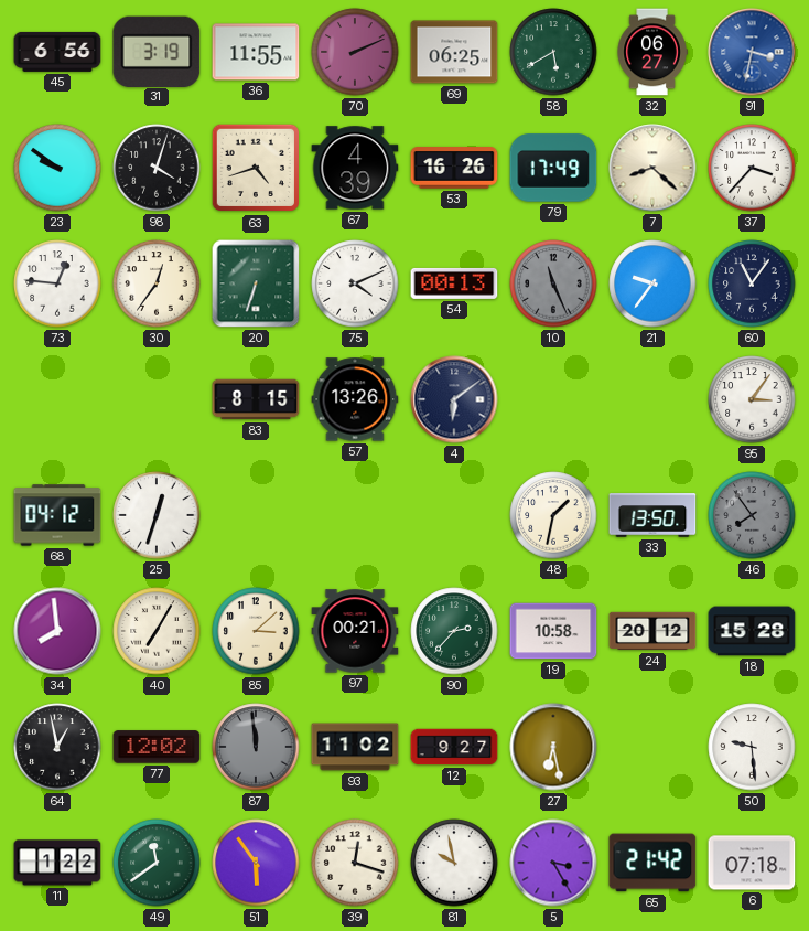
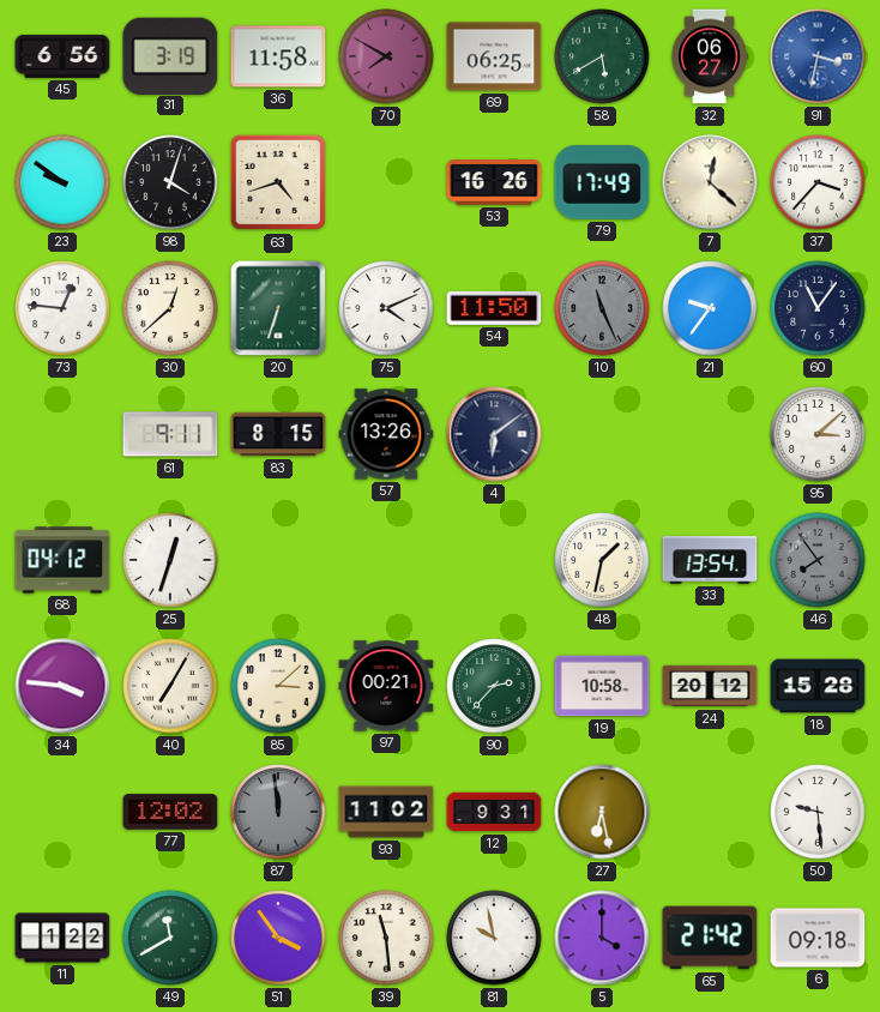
36: 11:55 -> 11:58
70: 2:11 -> 7:50
67: 4:39 -> none
7: 8:22 -> 12:22
30: 12:36 -> 12:38
54: 00:13 -> 11:50
61: none -> 9:11
95: 3:06 -> 3:08
33: 13:50 -> 13:54
34: 7:59 -> 3:46
64: 12:58 -> none
12: 9:27 -> 9:31
49: 11:39 -> 11:40
51: 5:54 -> 3:54
39: 12:18 -> 11:29
5: 3:25 -> 4:00
6: 07:18 -> 09:18
